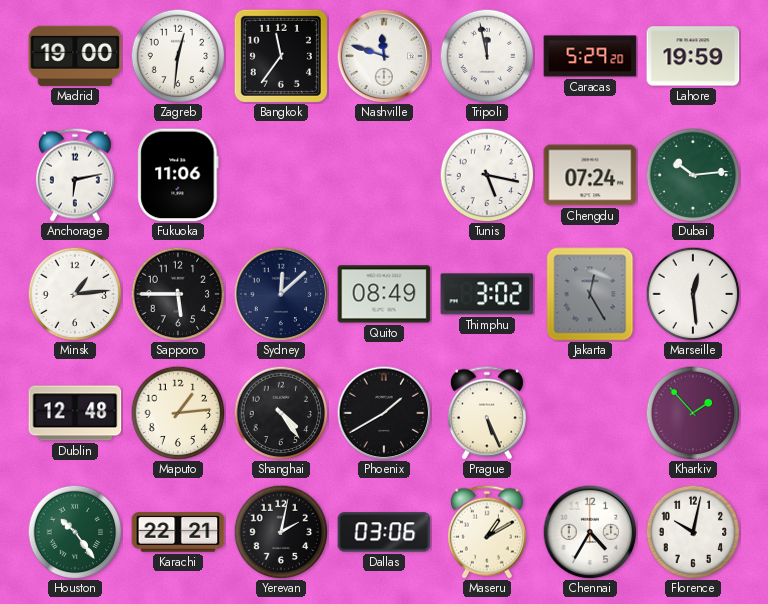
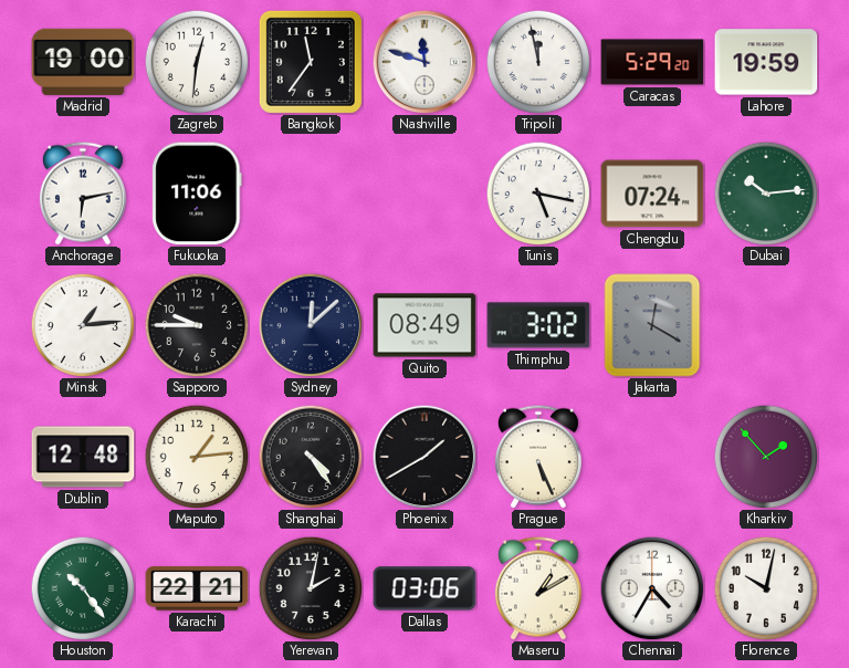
Sapporo: 5:45 -> 9:45
Jakarta: 12:25 -> 12:20
Marseille: 12:29 -> none
